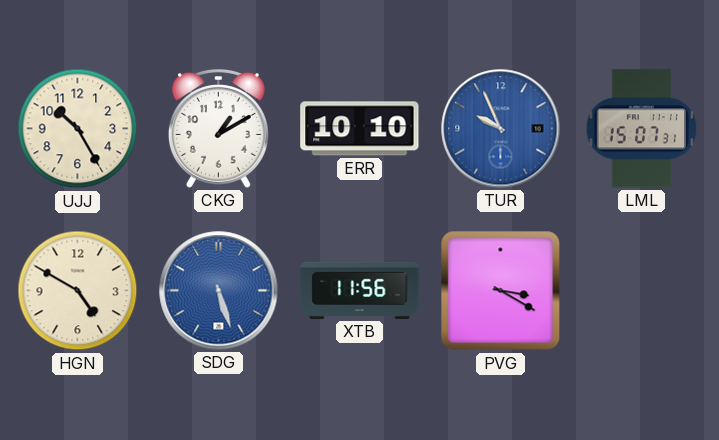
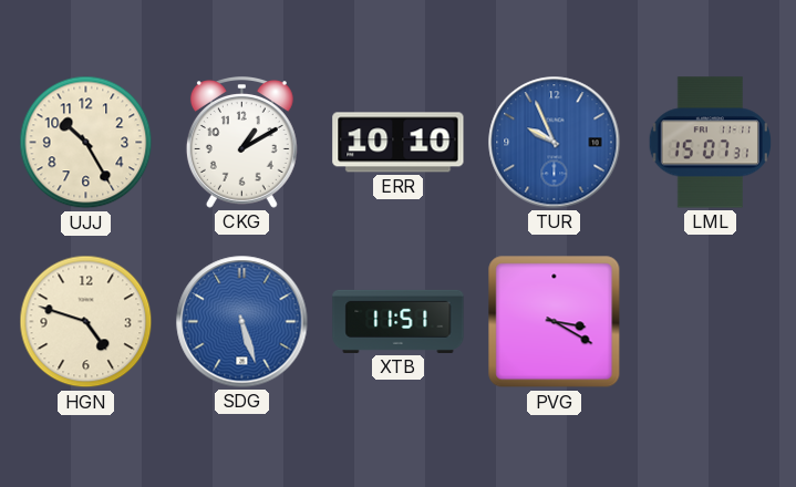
HGN: 4:50 -> 4:48
XTB: 11:56 -> 11:51
